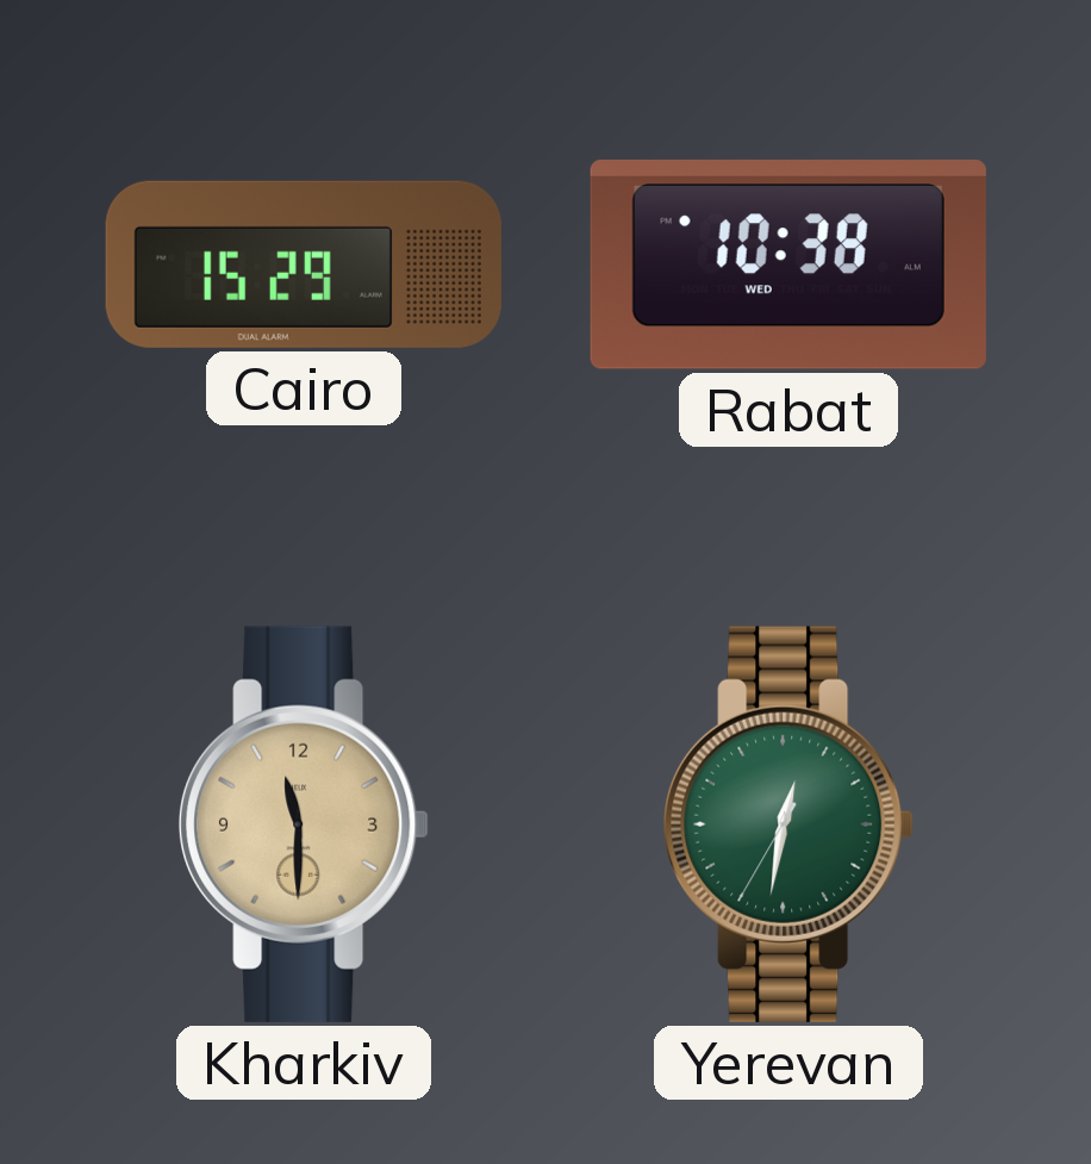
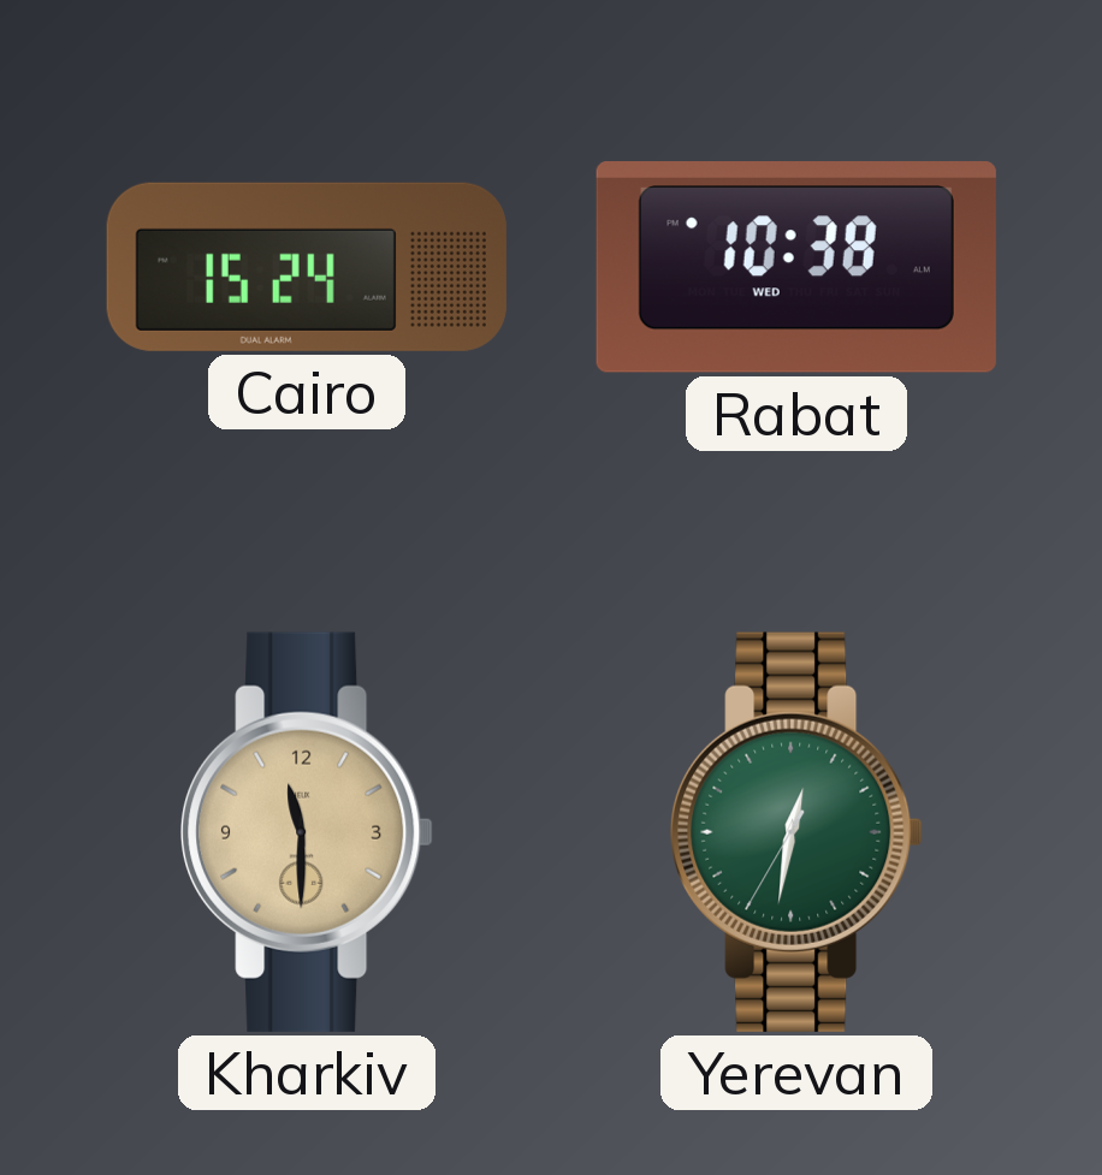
Cairo: 15:29 -> 15:24
